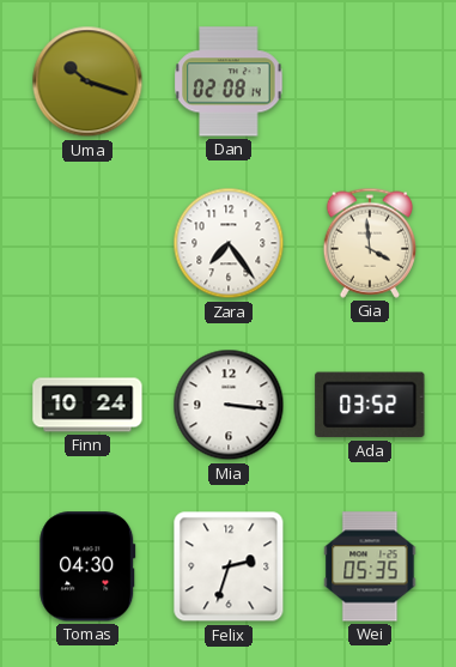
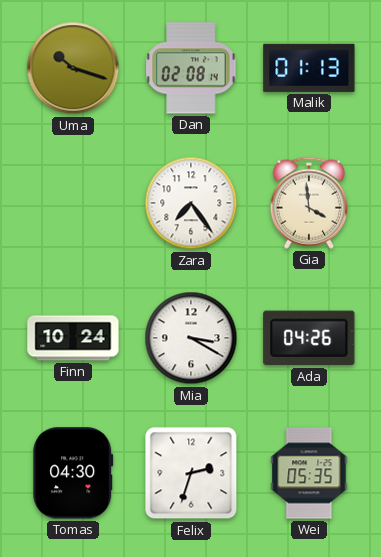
Malik: none -> 01:13
Mia: 3:16 -> 3:20
Ada: 03:52 -> 04:26
